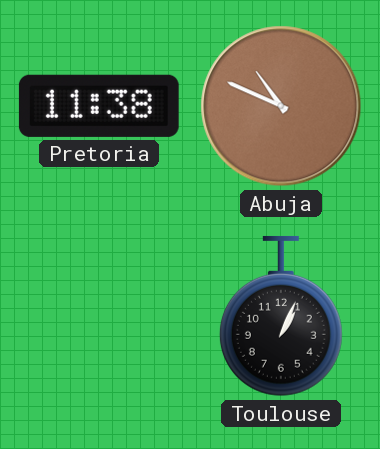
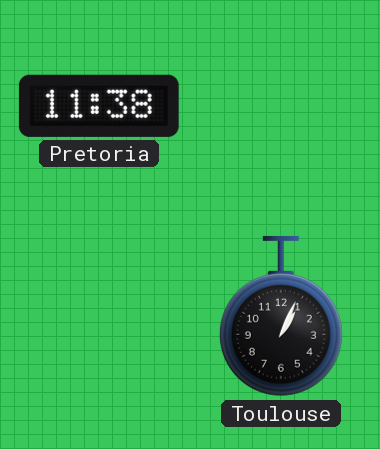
Abuja: 10:49 -> none
